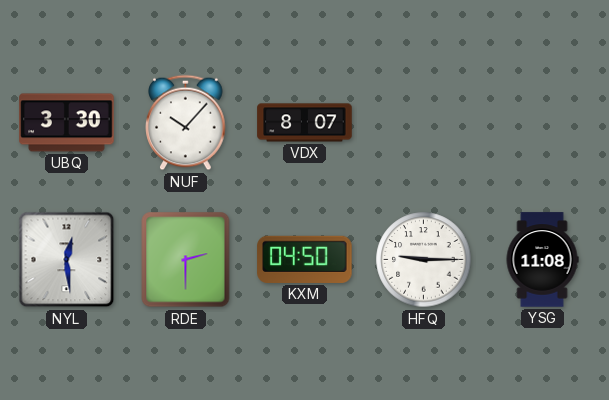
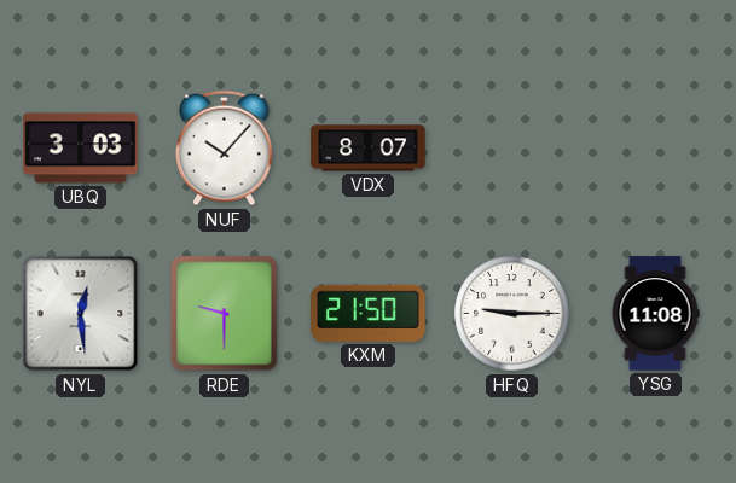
UBQ: 3:30 -> 3:03
RDE: 2:30 -> 9:30
KXM: 04:50 -> 21:50
